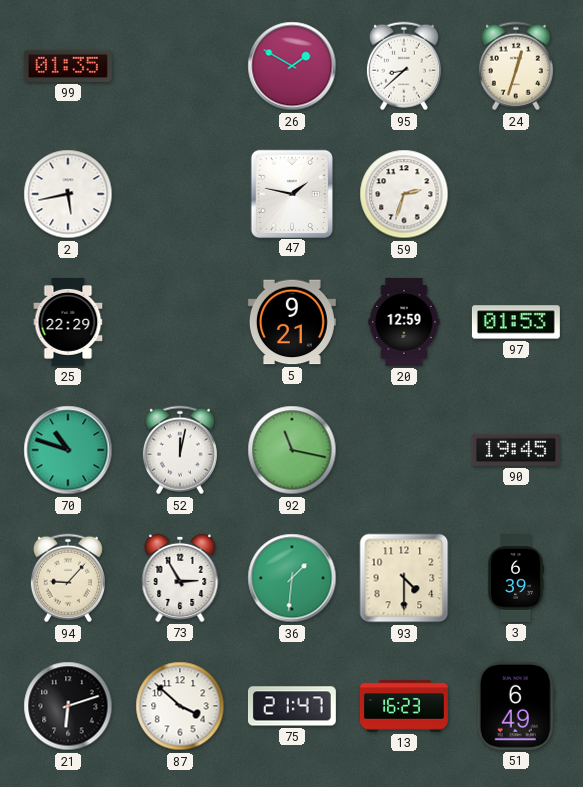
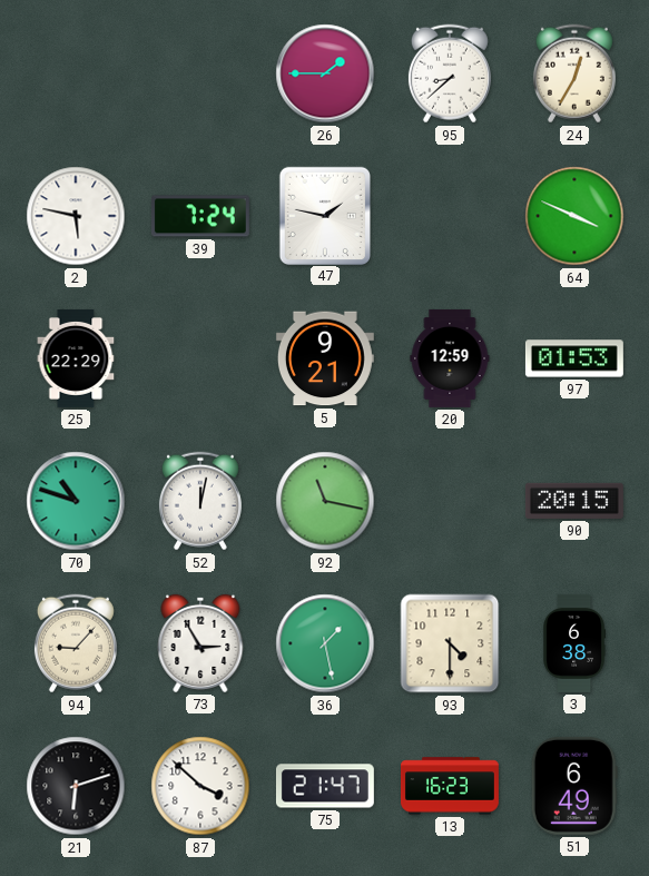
99: 01:35 -> none
26: 1:50 -> 1:45
24: 12:33 -> 12:35
2: 5:43 -> 5:47
39: none -> 7:24
59: 2:33 -> none
64: none -> 3:49
90: 19:45 -> 20:15
36: 1:31 -> 1:28
3: 6:39 -> 6:38
